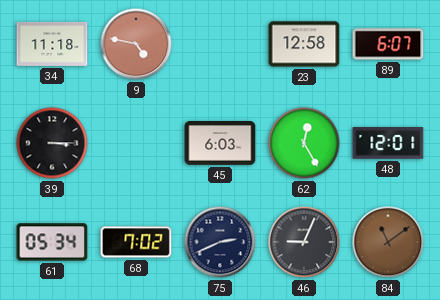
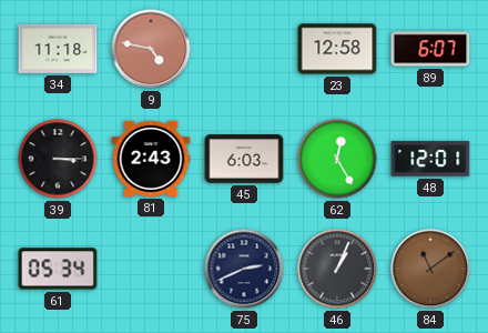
81: none -> 2:43
68: 7:02 -> none
46: 9:04 -> 1:04
